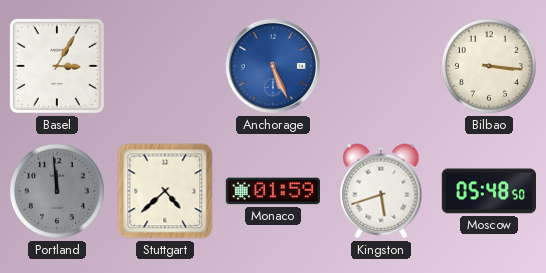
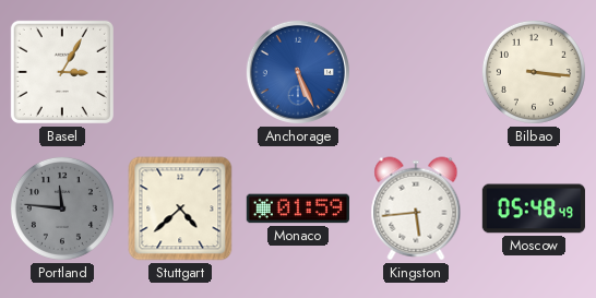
Portland: 11:59 -> 11:46
Kingston: 5:42 -> 5:44
Moscow: 05:48:50 -> 05:48:49
